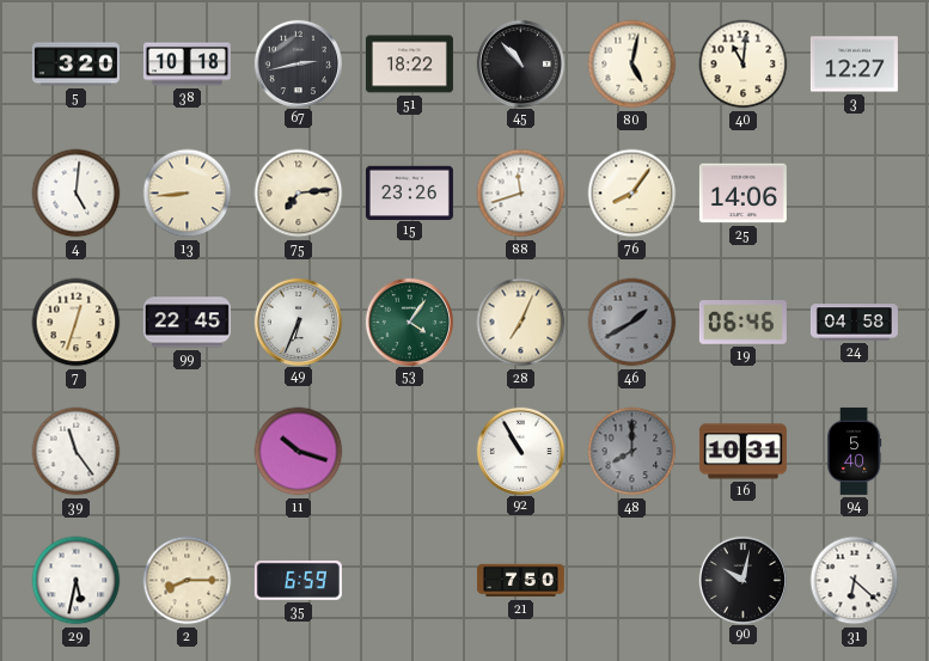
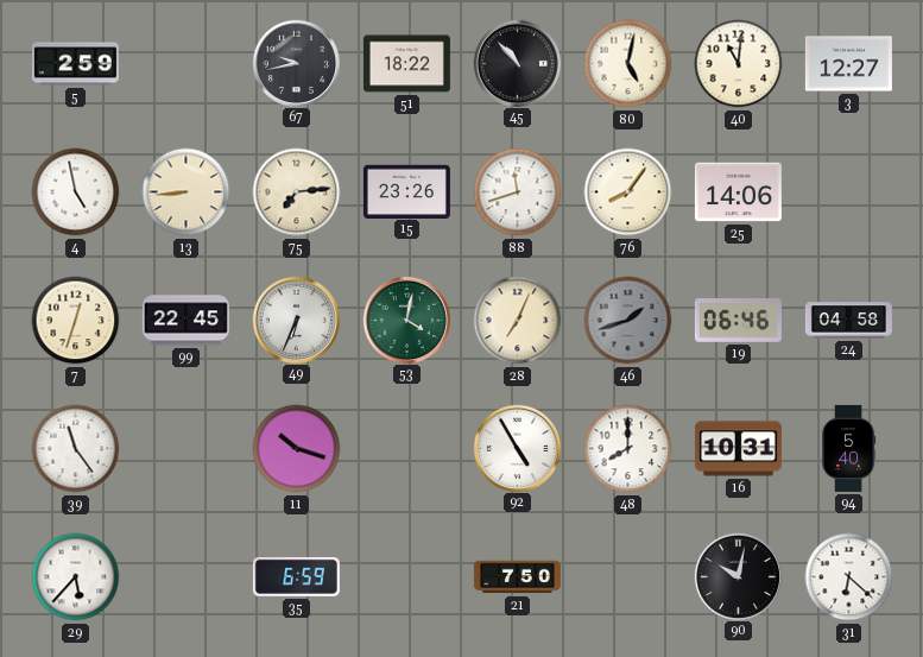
5: 3:20 -> 2:59
38: 10:18 -> none
67: 2:43 -> 9:43
4: 5:01 -> 4:58
53: 4:06 -> 4:02
46: 1:40 -> 1:42
92: 10:55 -> 4:55
48 dial: grey -> white
29: 5:32 -> 5:37
2: 8:15 -> none
